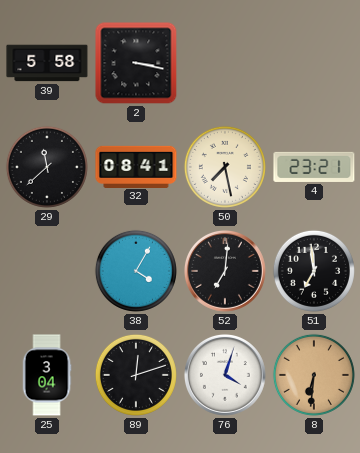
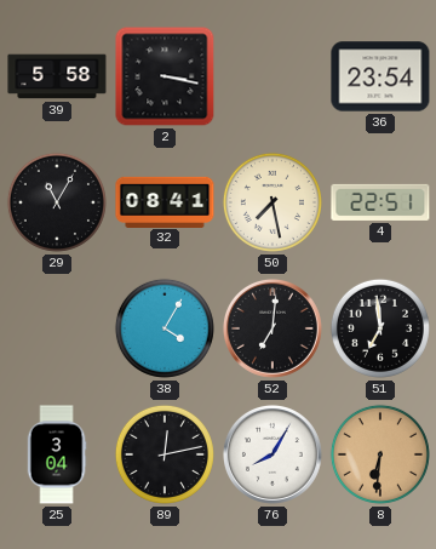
36: none -> 23:54
29: 11:38 -> 11:05
4: 23:21 -> 22:51
89: 12:12 -> 12:13
76: 4:03 -> 8:05
